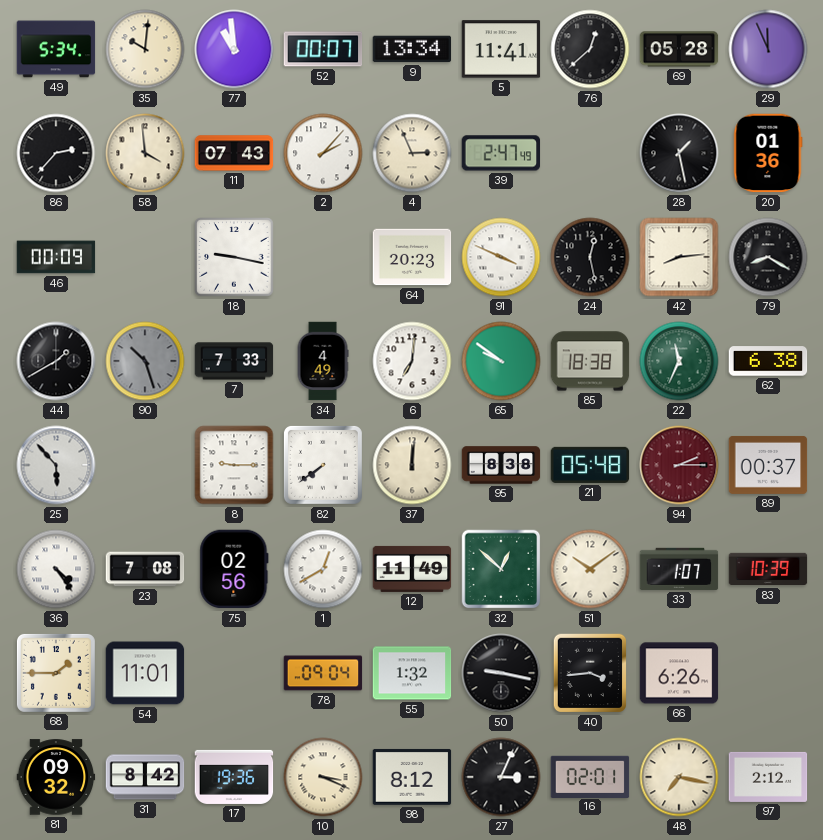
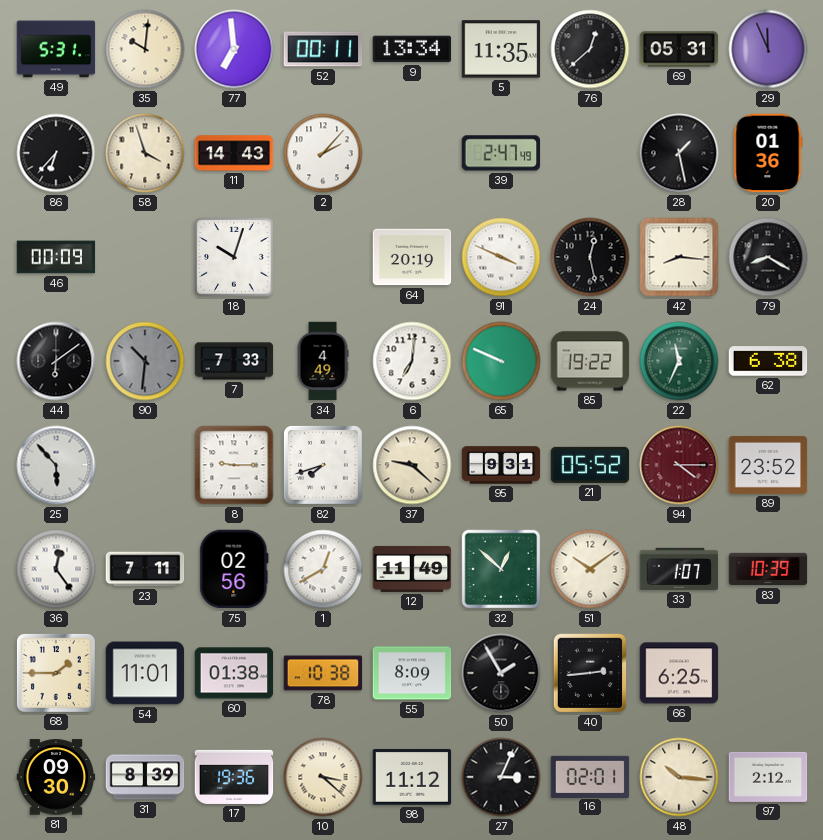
49: 5:34 -> 5:31
77: 10:59 -> 6:59
52: 00:07 -> 00:11
5: 11:41 -> 11:35
69: 05:28 -> 05:31
86: 2:37 -> 6:37
58: 3:59 -> 3:57
11: 07:43 -> 14:43
4: 2:56 -> none
18: 9:17 -> 10:03
64: 20:23 -> 20:19
42: 8:14 -> 8:16
44: 1:40 -> 6:09
90: 10:27 -> 10:31
65: 9:51 -> 9:49
85: 18:38 -> 19:22
82: 7:39 -> 7:42
37: 12:01 -> 9:22
95: 8:38 -> 9:31
21: 05:48 -> 05:52
94: 2:15 -> 4:15
89: 00:37 -> 23:52
36: 4:24 -> 12:24
23: 7:08 -> 7:11
60: none -> 01:38
78: 09:04 -> 10:38
55: 1:32 -> 8:09
50: 9:17 -> 1:55
40: 3:44 -> 2:44
66: 6:26 -> 6:25
81: 09:32 -> 09:30
31: 8:42 -> 8:39
10: 3:19 -> 3:22
98: 8:12 -> 11:12
48: 7:17 -> 10:16
